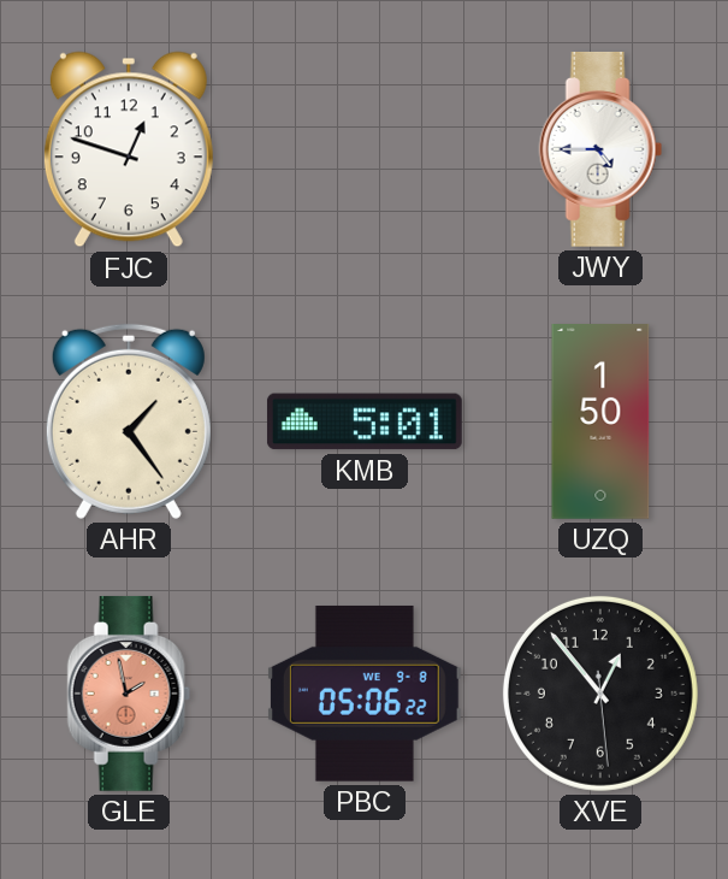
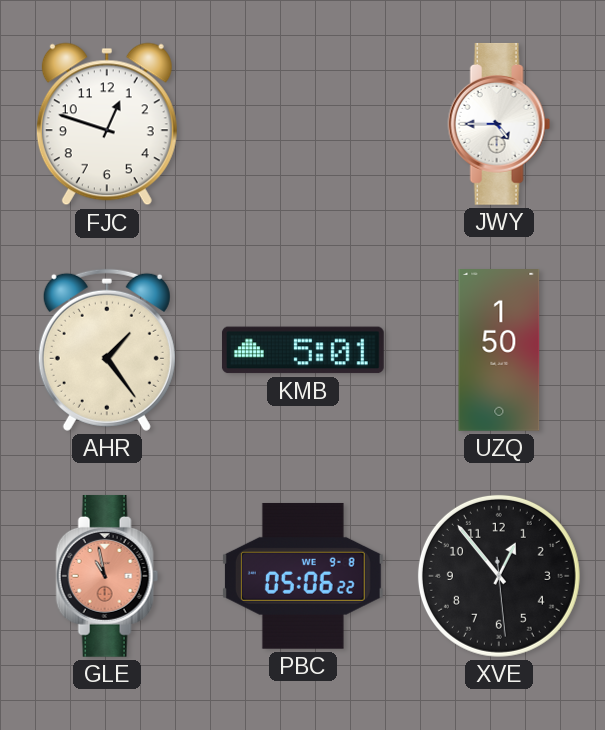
GLE: 1:58 -> 10:58
